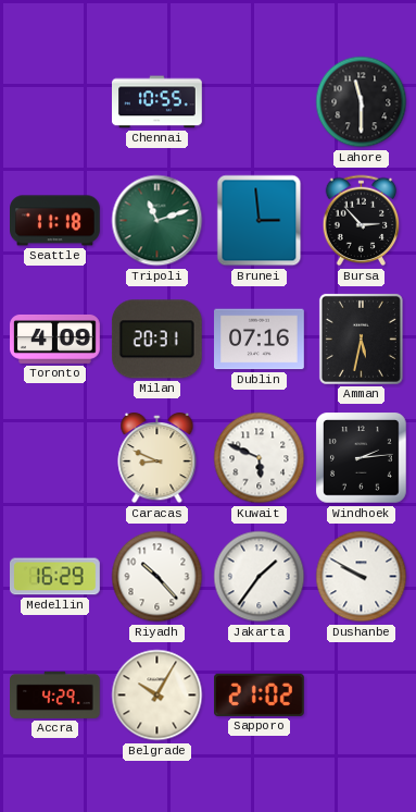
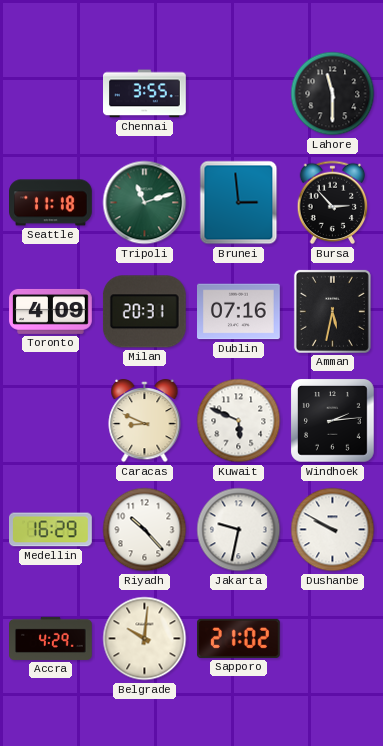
Chennai: 10:55 -> 3:55
Jakarta: 1:36 -> 9:32
Belgrade: 10:05 -> 10:01
